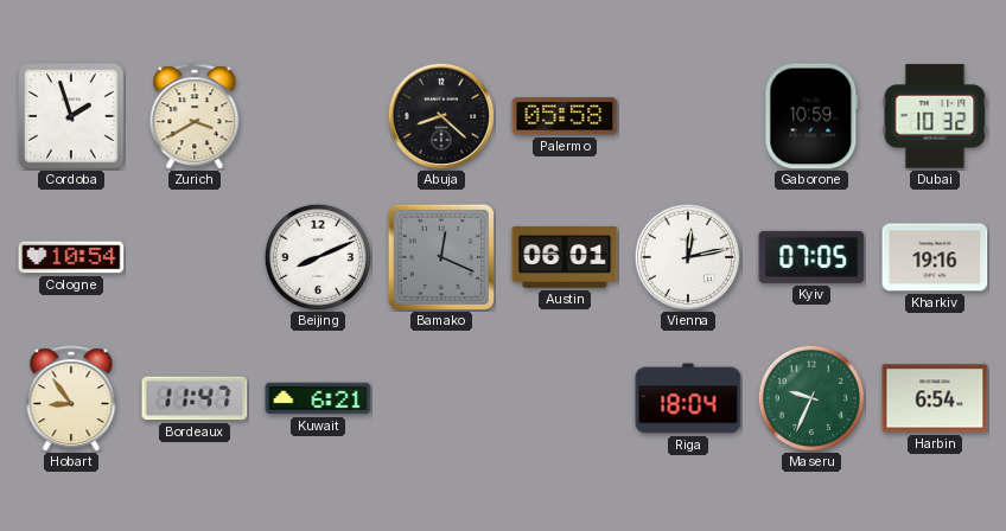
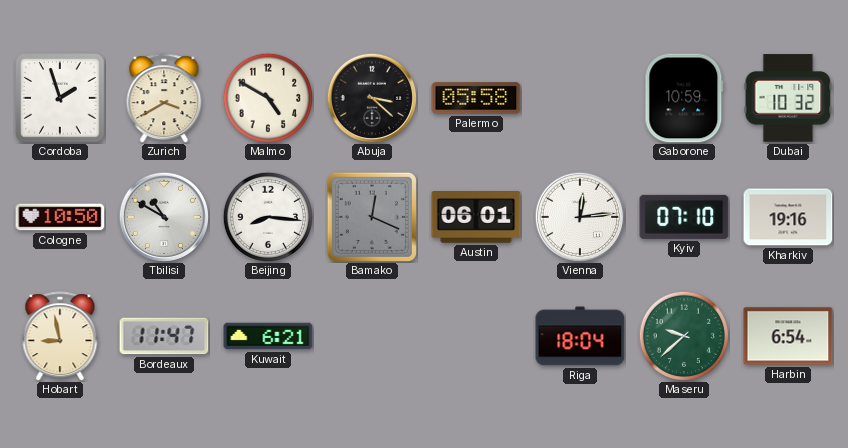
Malmo: none -> 4:50
Abuja: 8:22 -> 3:22
Cologne: 10:54 -> 10:50
Tbilisi: none -> 10:50
Beijing: 8:11 -> 8:16
Vienna: 12:13 -> 12:14
Kyiv: 07:05 -> 07:10
Hobart: 8:54 -> 8:58
Maseru: 9:34 -> 9:38
